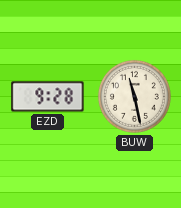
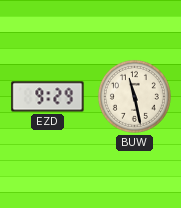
EZD: 9:28 -> 9:29
